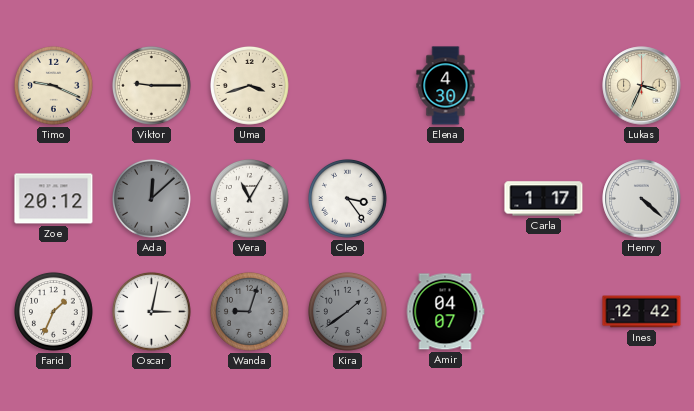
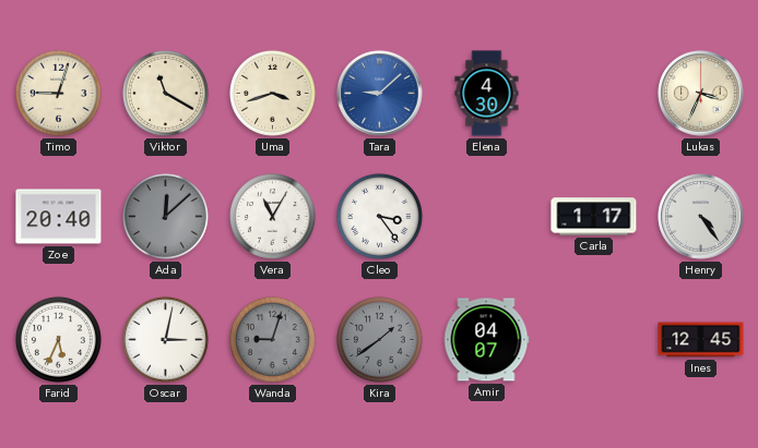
Timo: 9:19 -> 9:03
Viktor: 9:15 -> 11:20
Tara: none -> 9:08
Zoe: 20:12 -> 20:40
Henry: 4:22 -> 4:24
Farid: 1:34 -> 5:34
Ines: 12:42 -> 12:45
